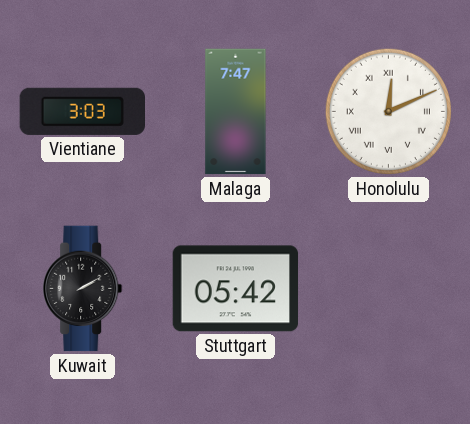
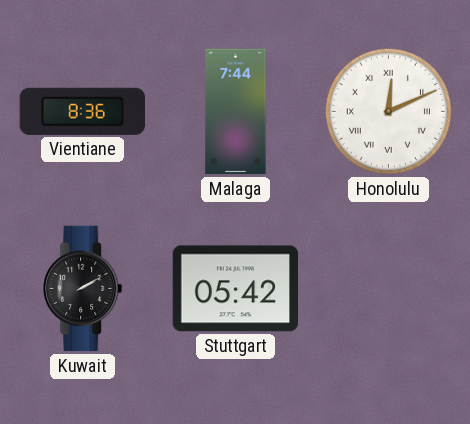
Vientiane: 3:03 -> 8:36
Malaga: 7:47 -> 7:44
